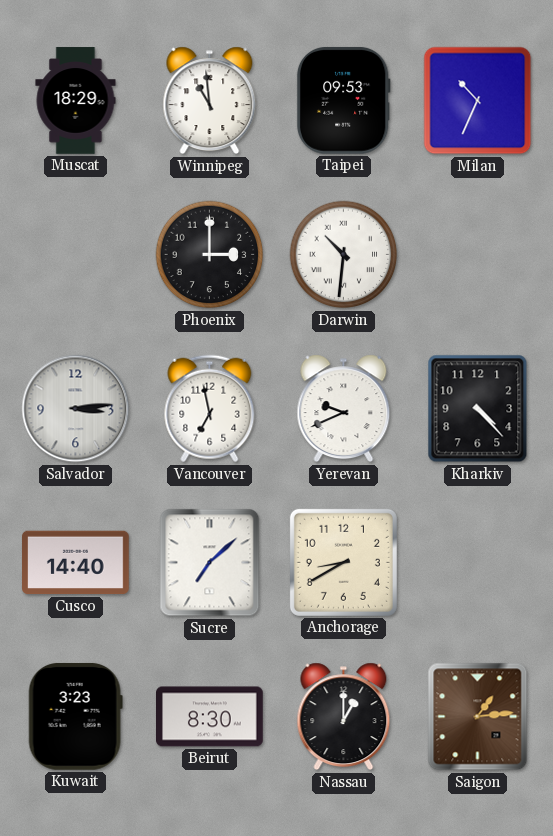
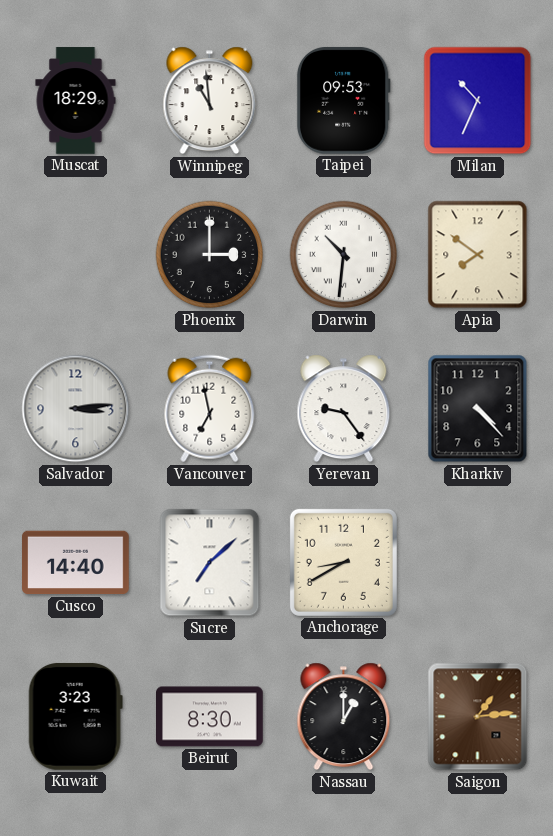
Apia: none -> 7:51
Yerevan: 9:41 -> 9:24
